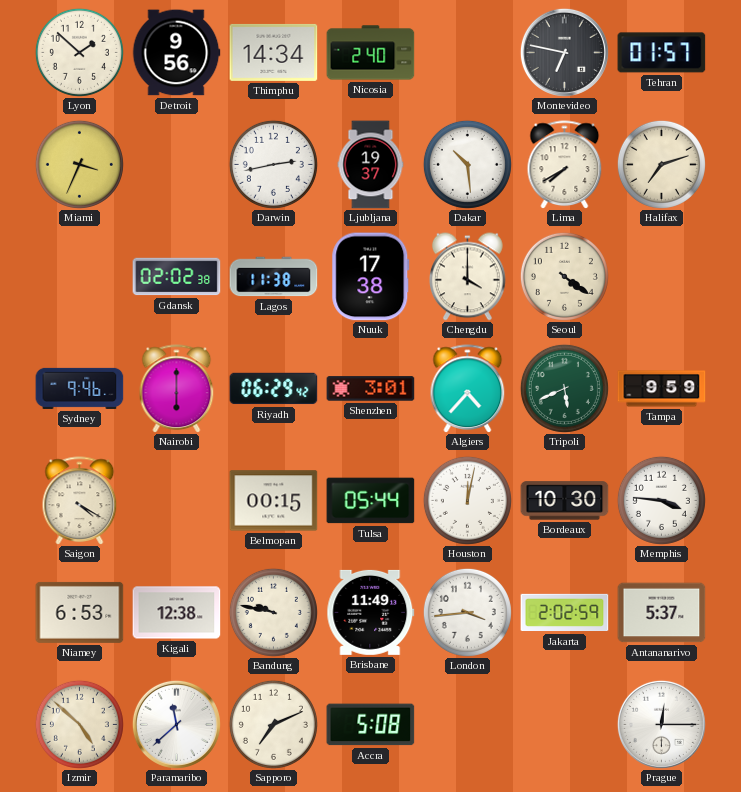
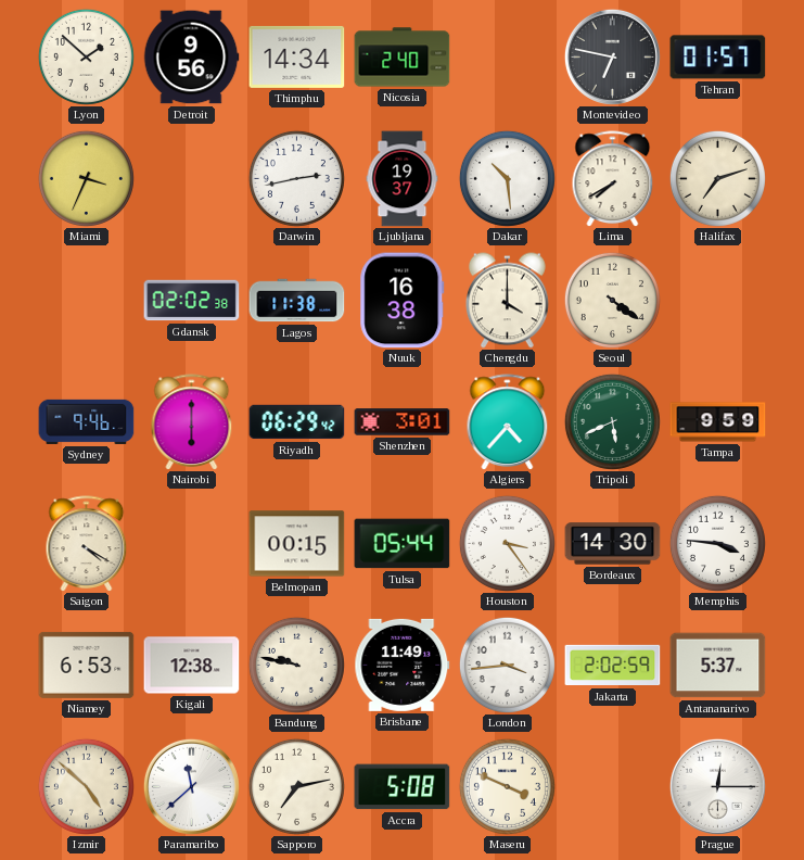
Nuuk: 17:38 -> 16:38
Houston: 12:02 -> 3:24
Bordeaux: 10:30 -> 14:30
Sapporo: 7:11 -> 7:13
Maseru: none -> 3:49
